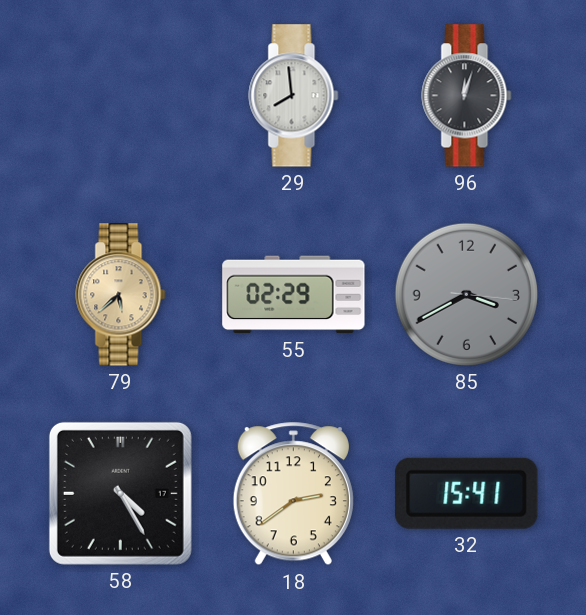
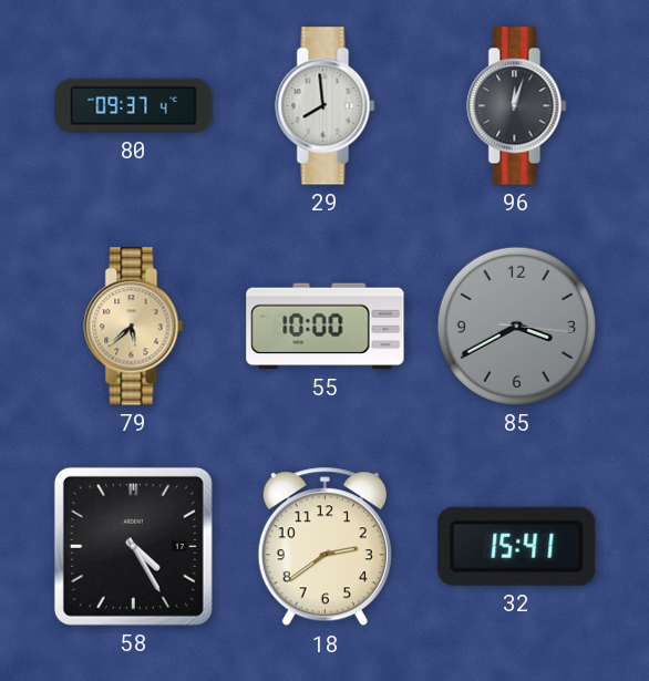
80: none -> 09:37
55: 02:29 -> 10:00
